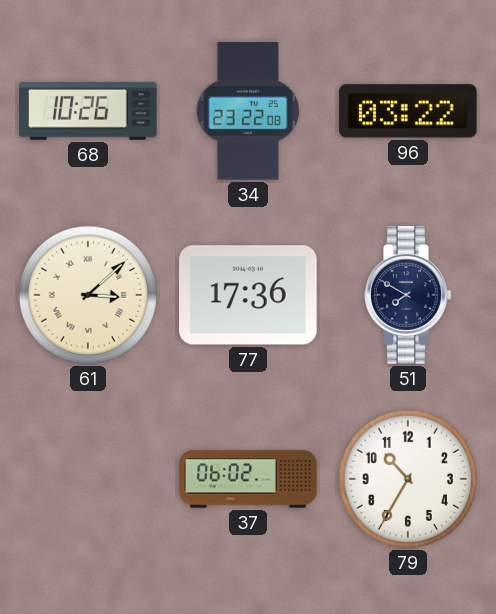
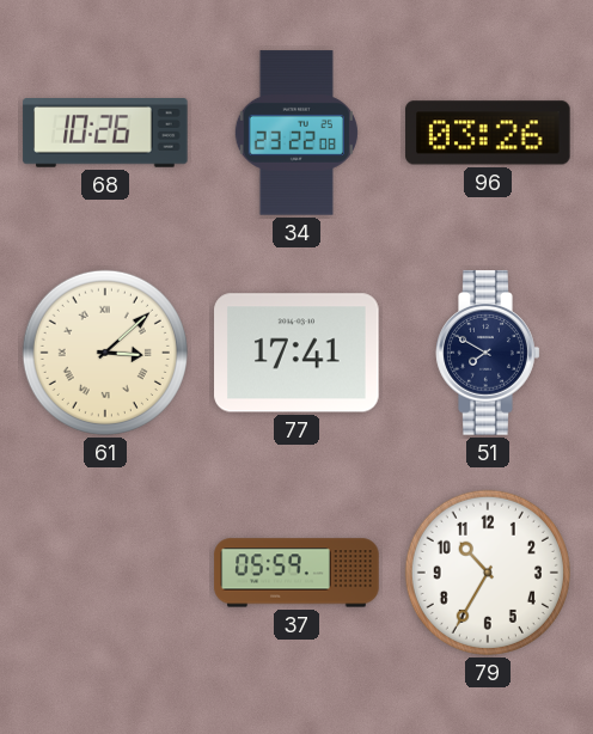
96: 03:22 -> 03:26
77: 17:36 -> 17:41
37: 06:02 -> 05:59
